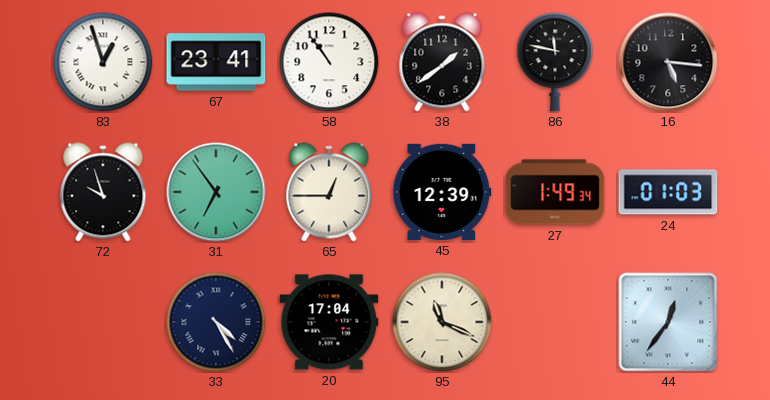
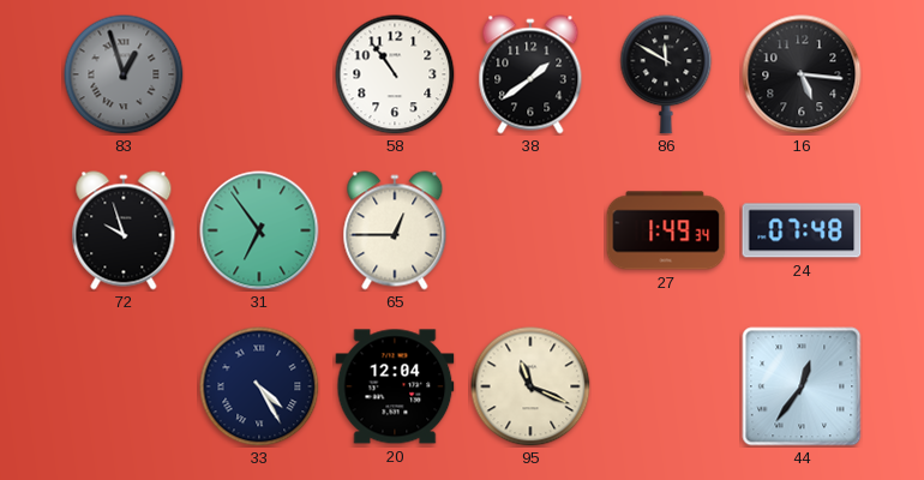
83 dial: white -> grey
67: 23:41 -> none
86: 11:47 -> 11:50
45: 12:39 -> none
24: 01:03 -> 07:48
20: 17:04 -> 12:04
